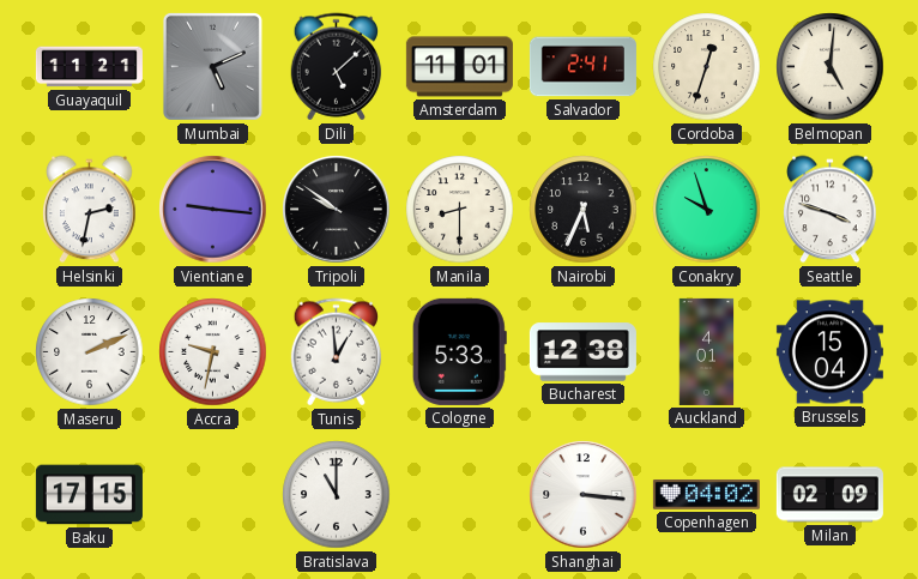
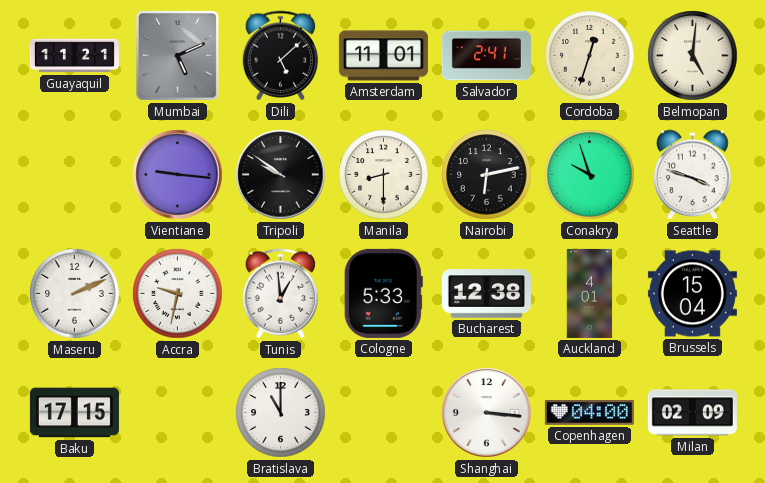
Helsinki: 2:32 -> none
Nairobi: 5:34 -> 6:13
Copenhagen: 04:02 -> 04:00
